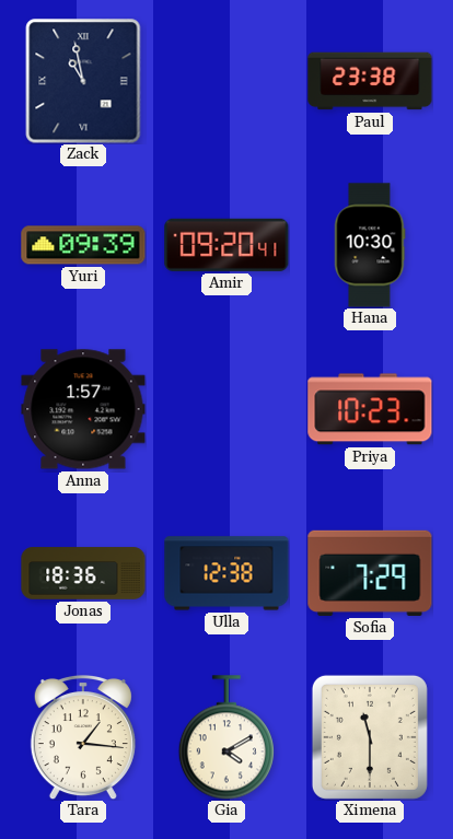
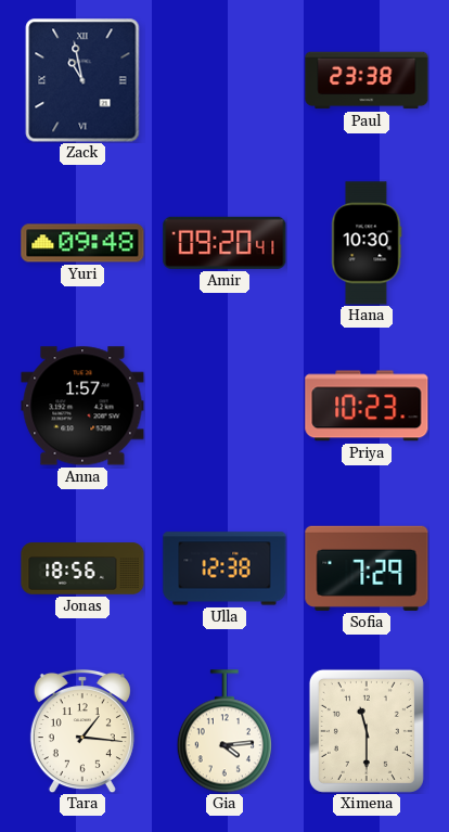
Yuri: 09:39 -> 09:48
Jonas: 18:36 -> 18:56
Gia: 4:10 -> 4:14
